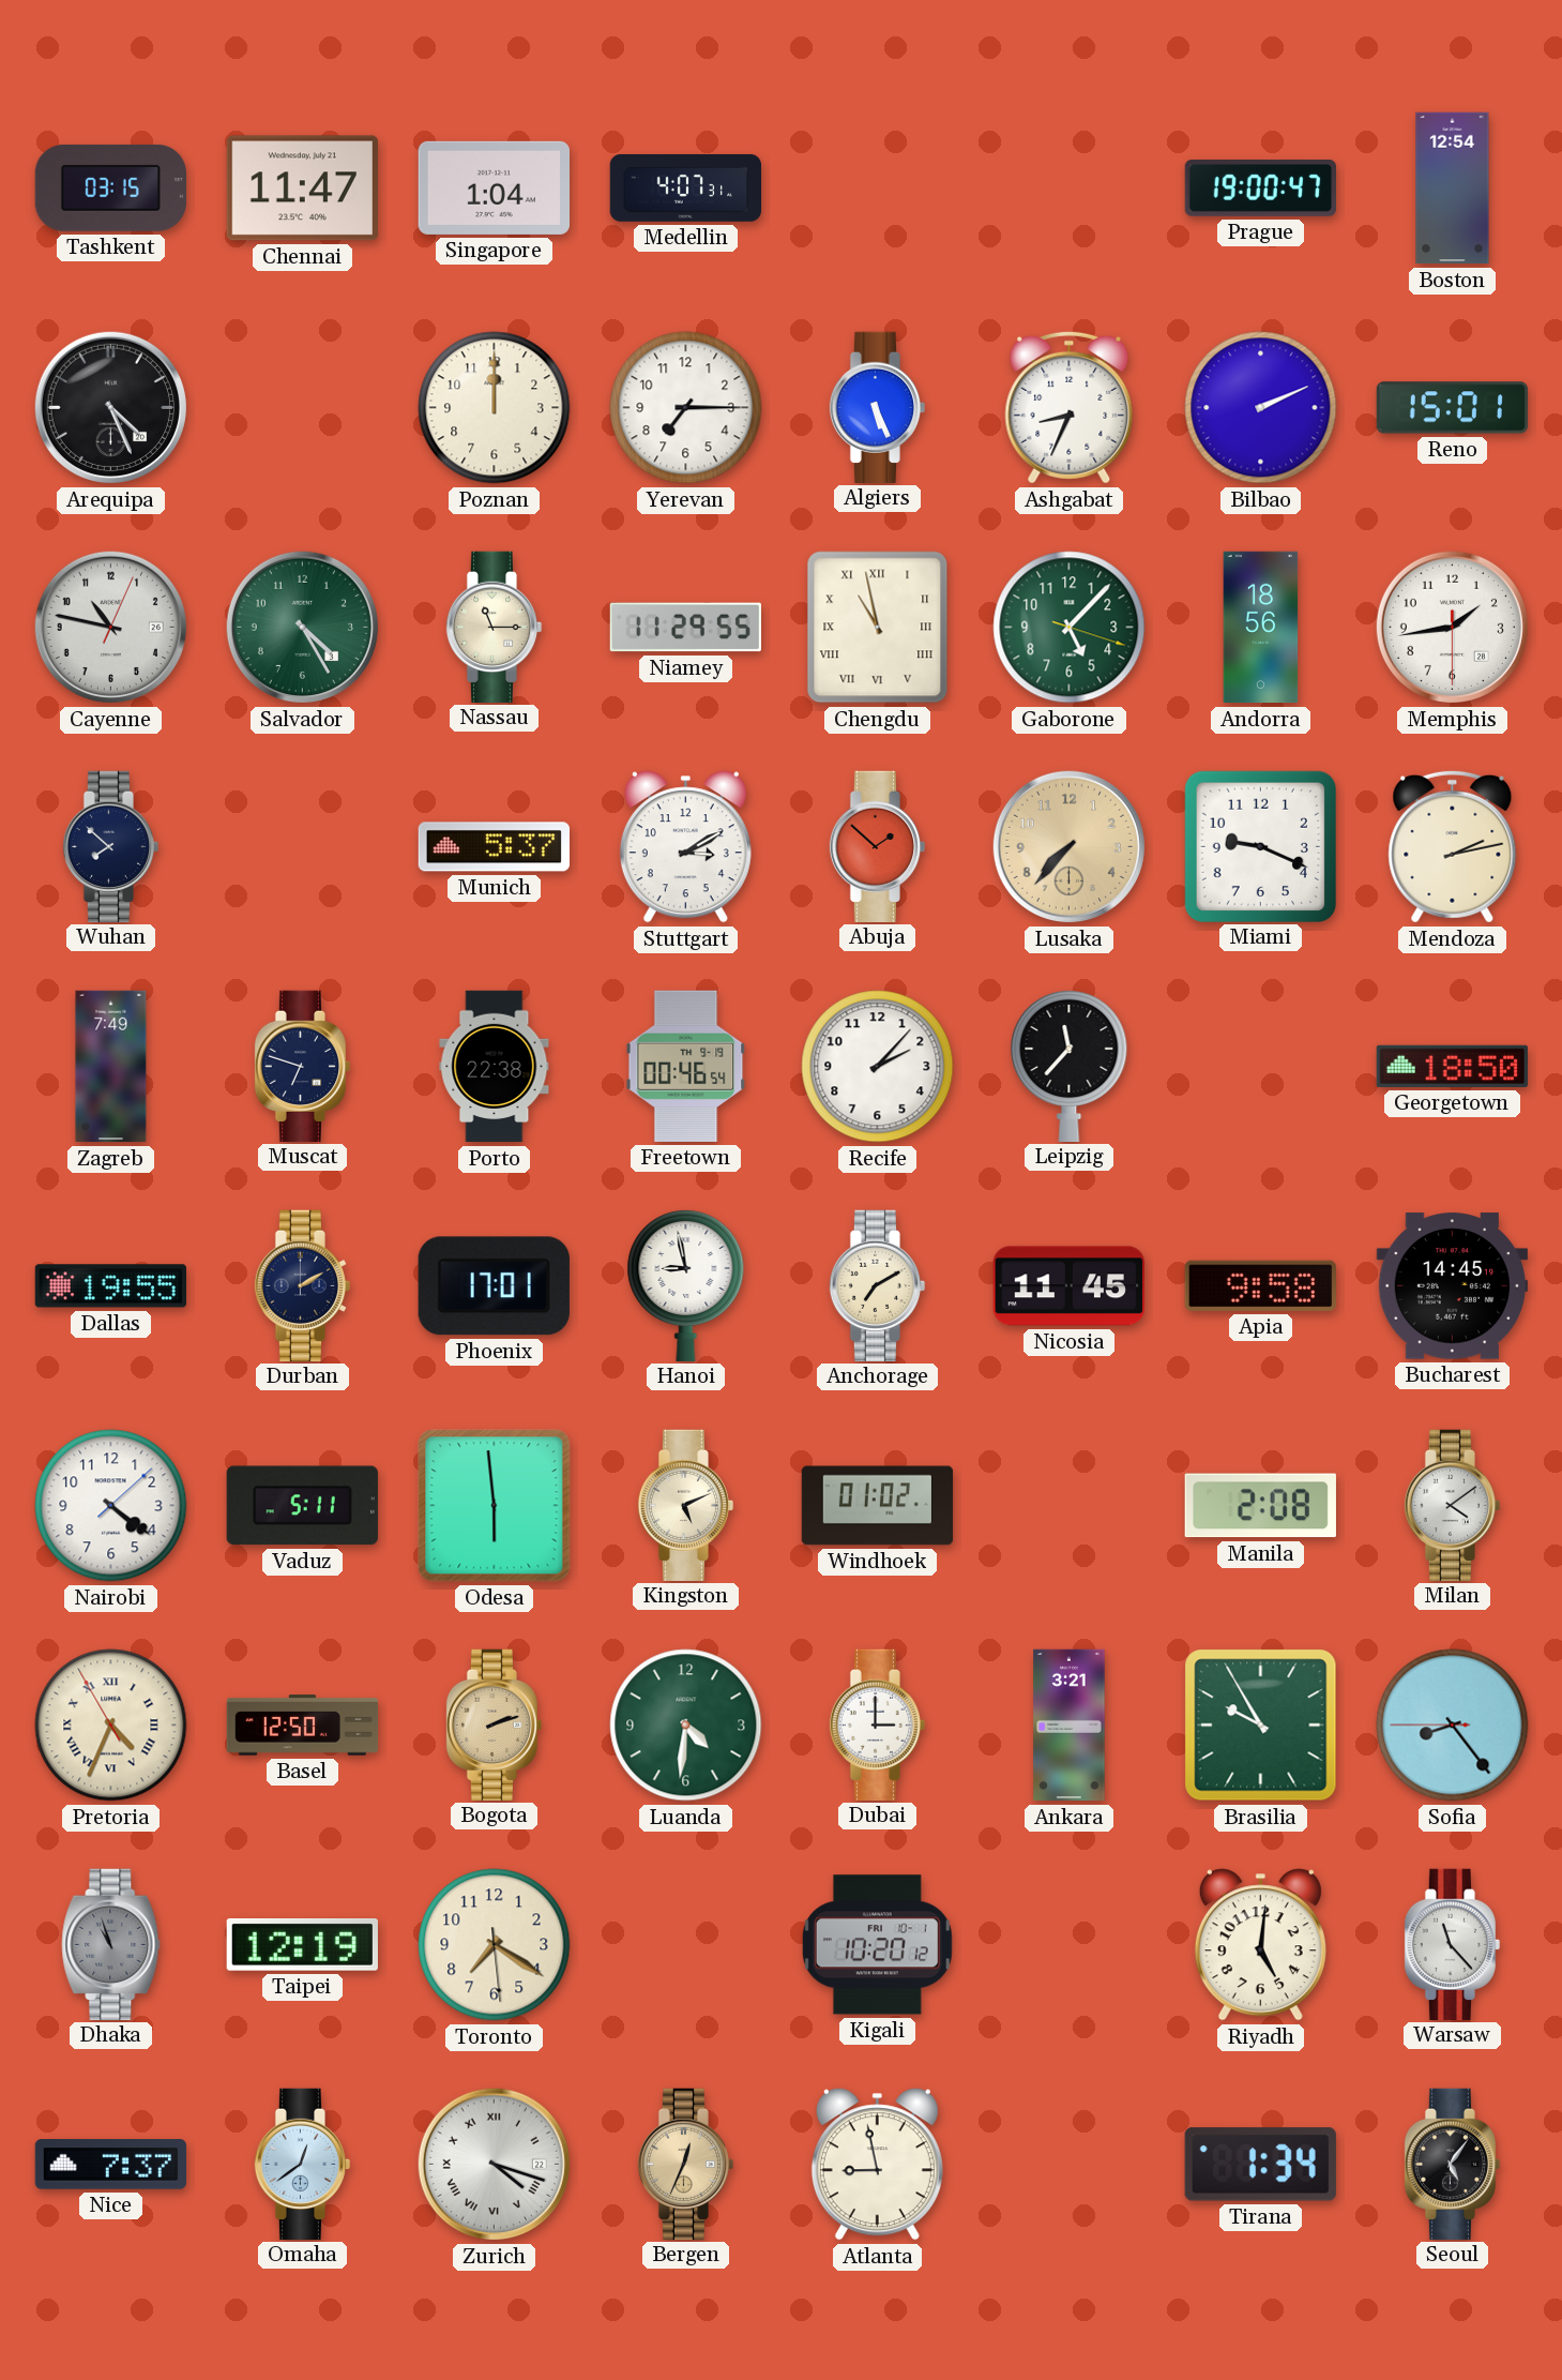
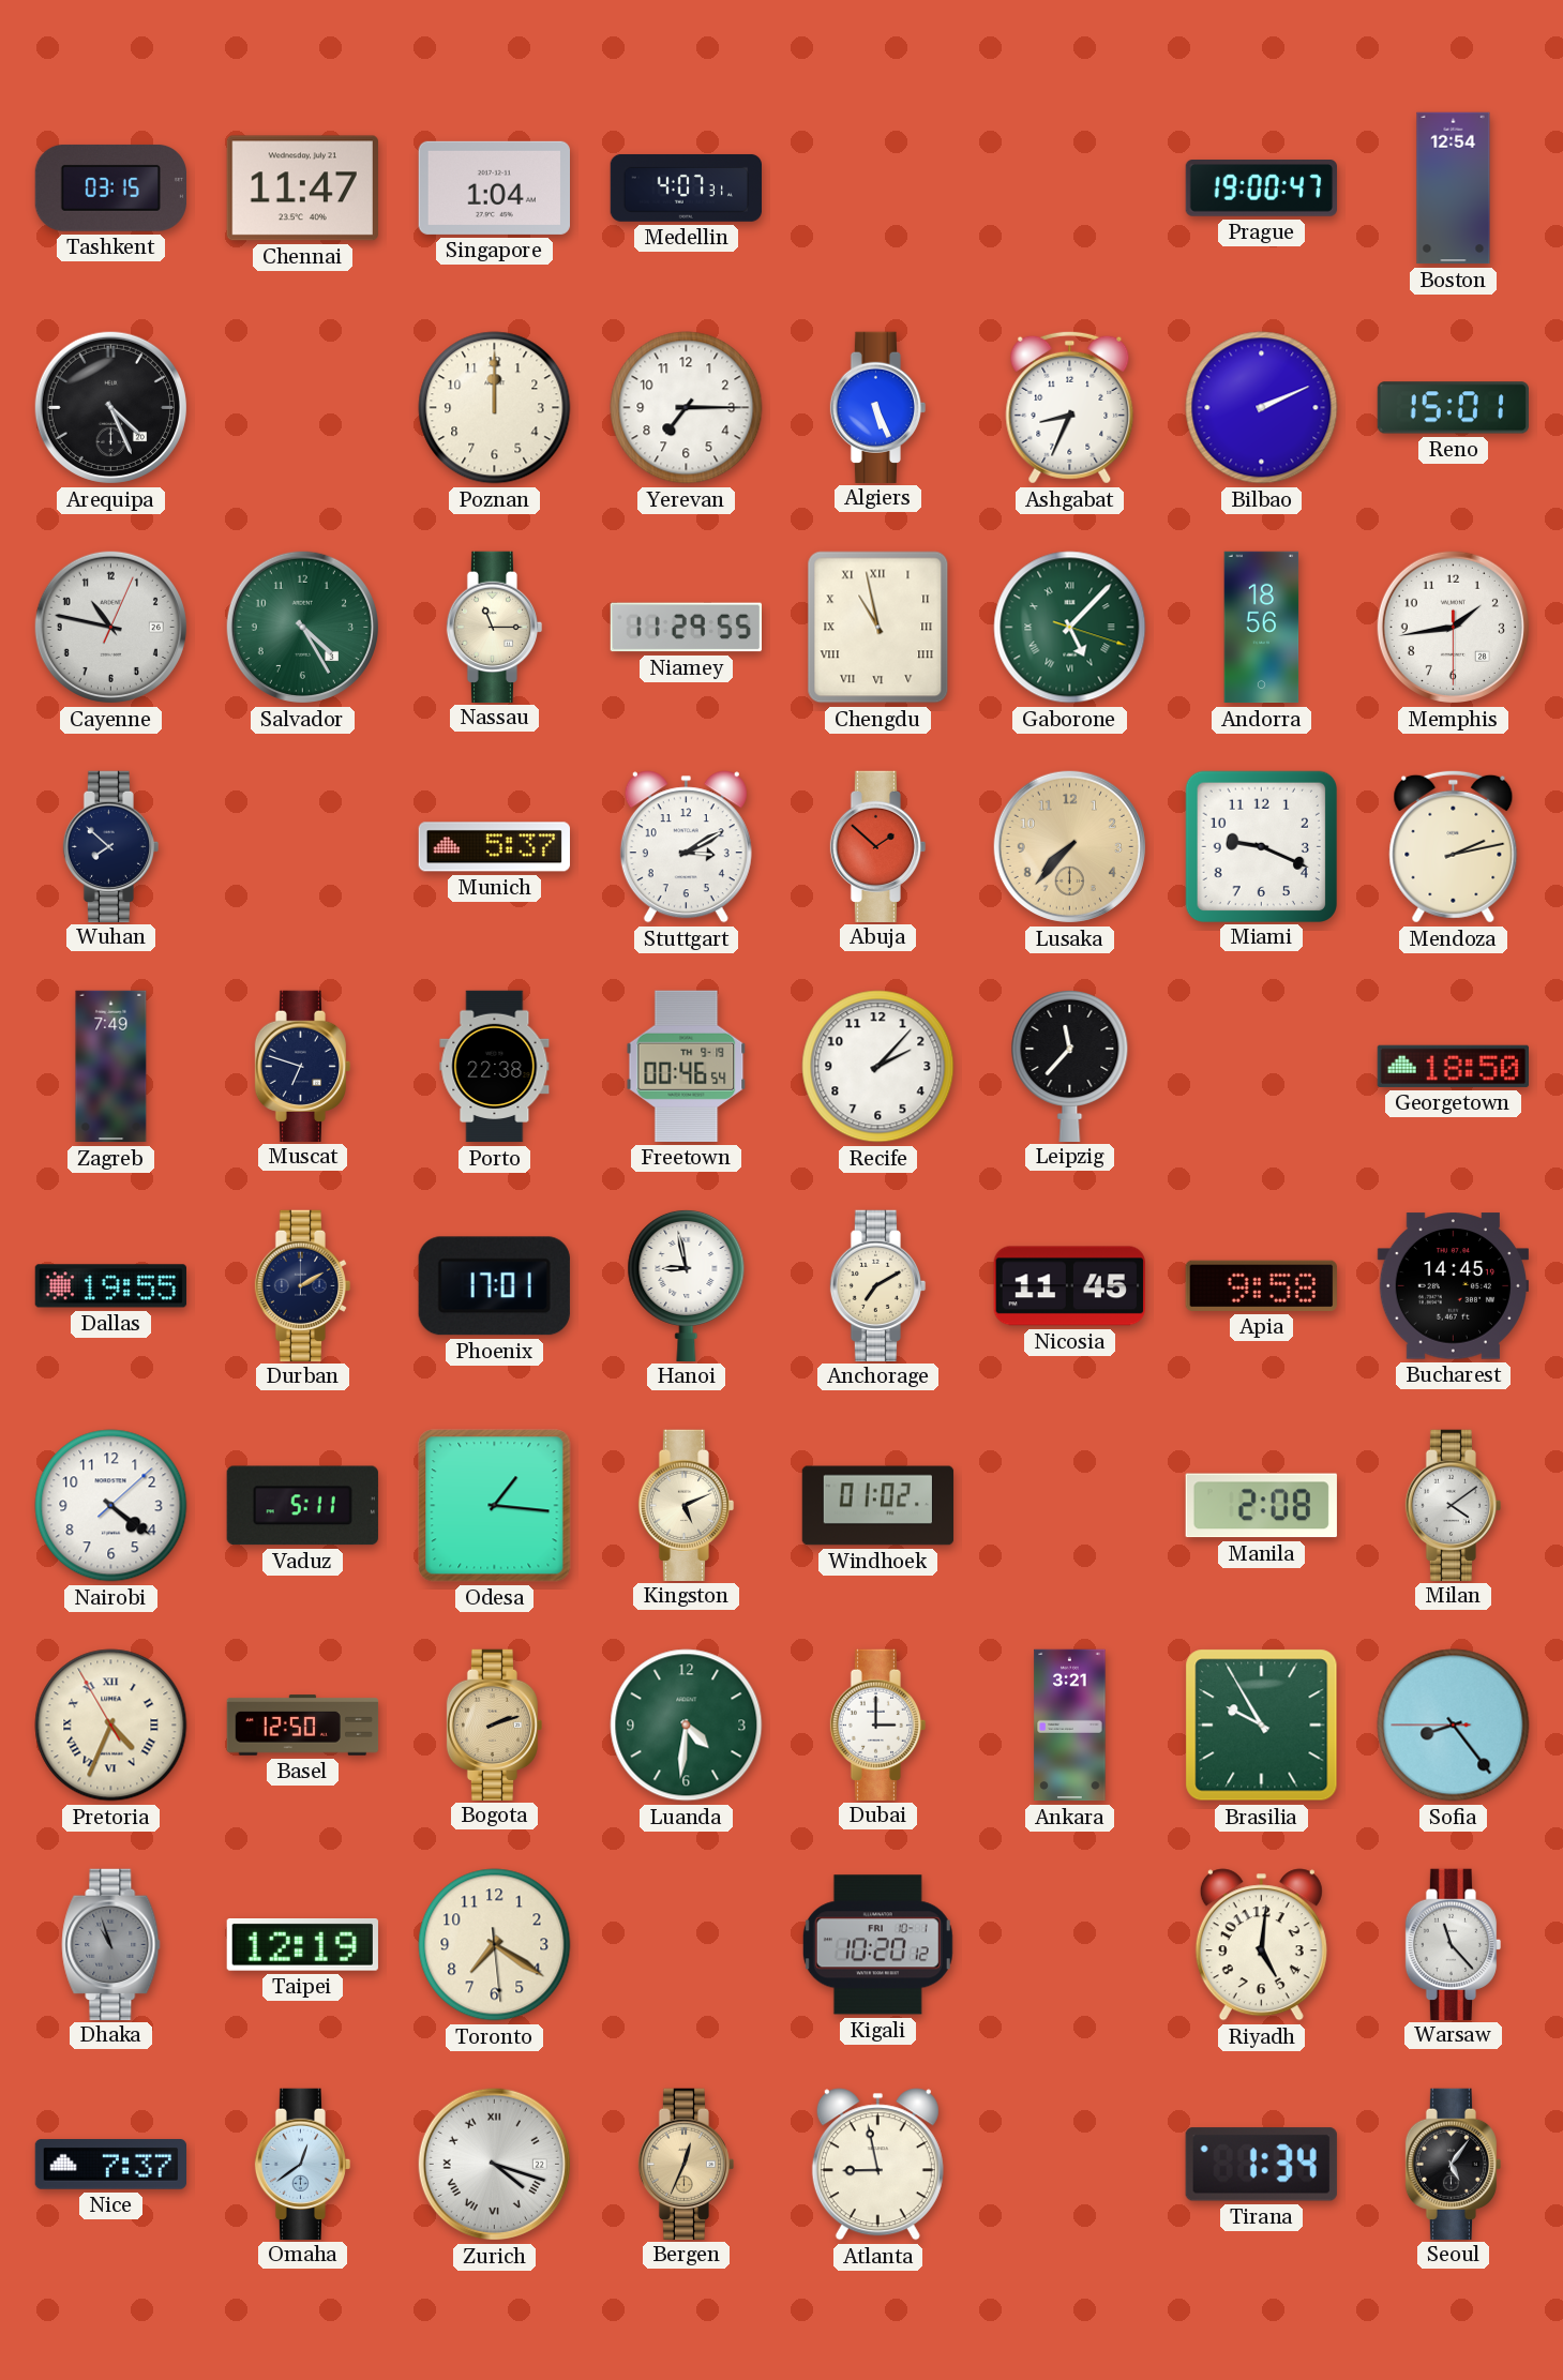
Gaborone numerals: Arabic -> Roman
Odesa: 5:59 -> 1:16
